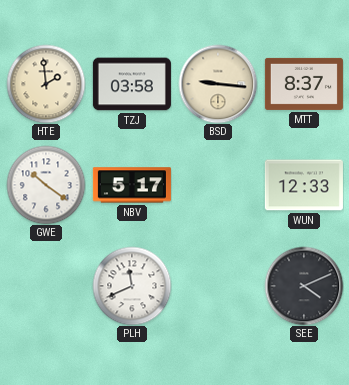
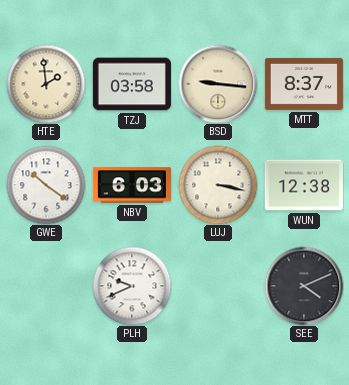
NBV: 5:17 -> 6:03
LUJ: none -> 3:17
WUN: 12:33 -> 12:38
PLH: 11:41 -> 9:41
